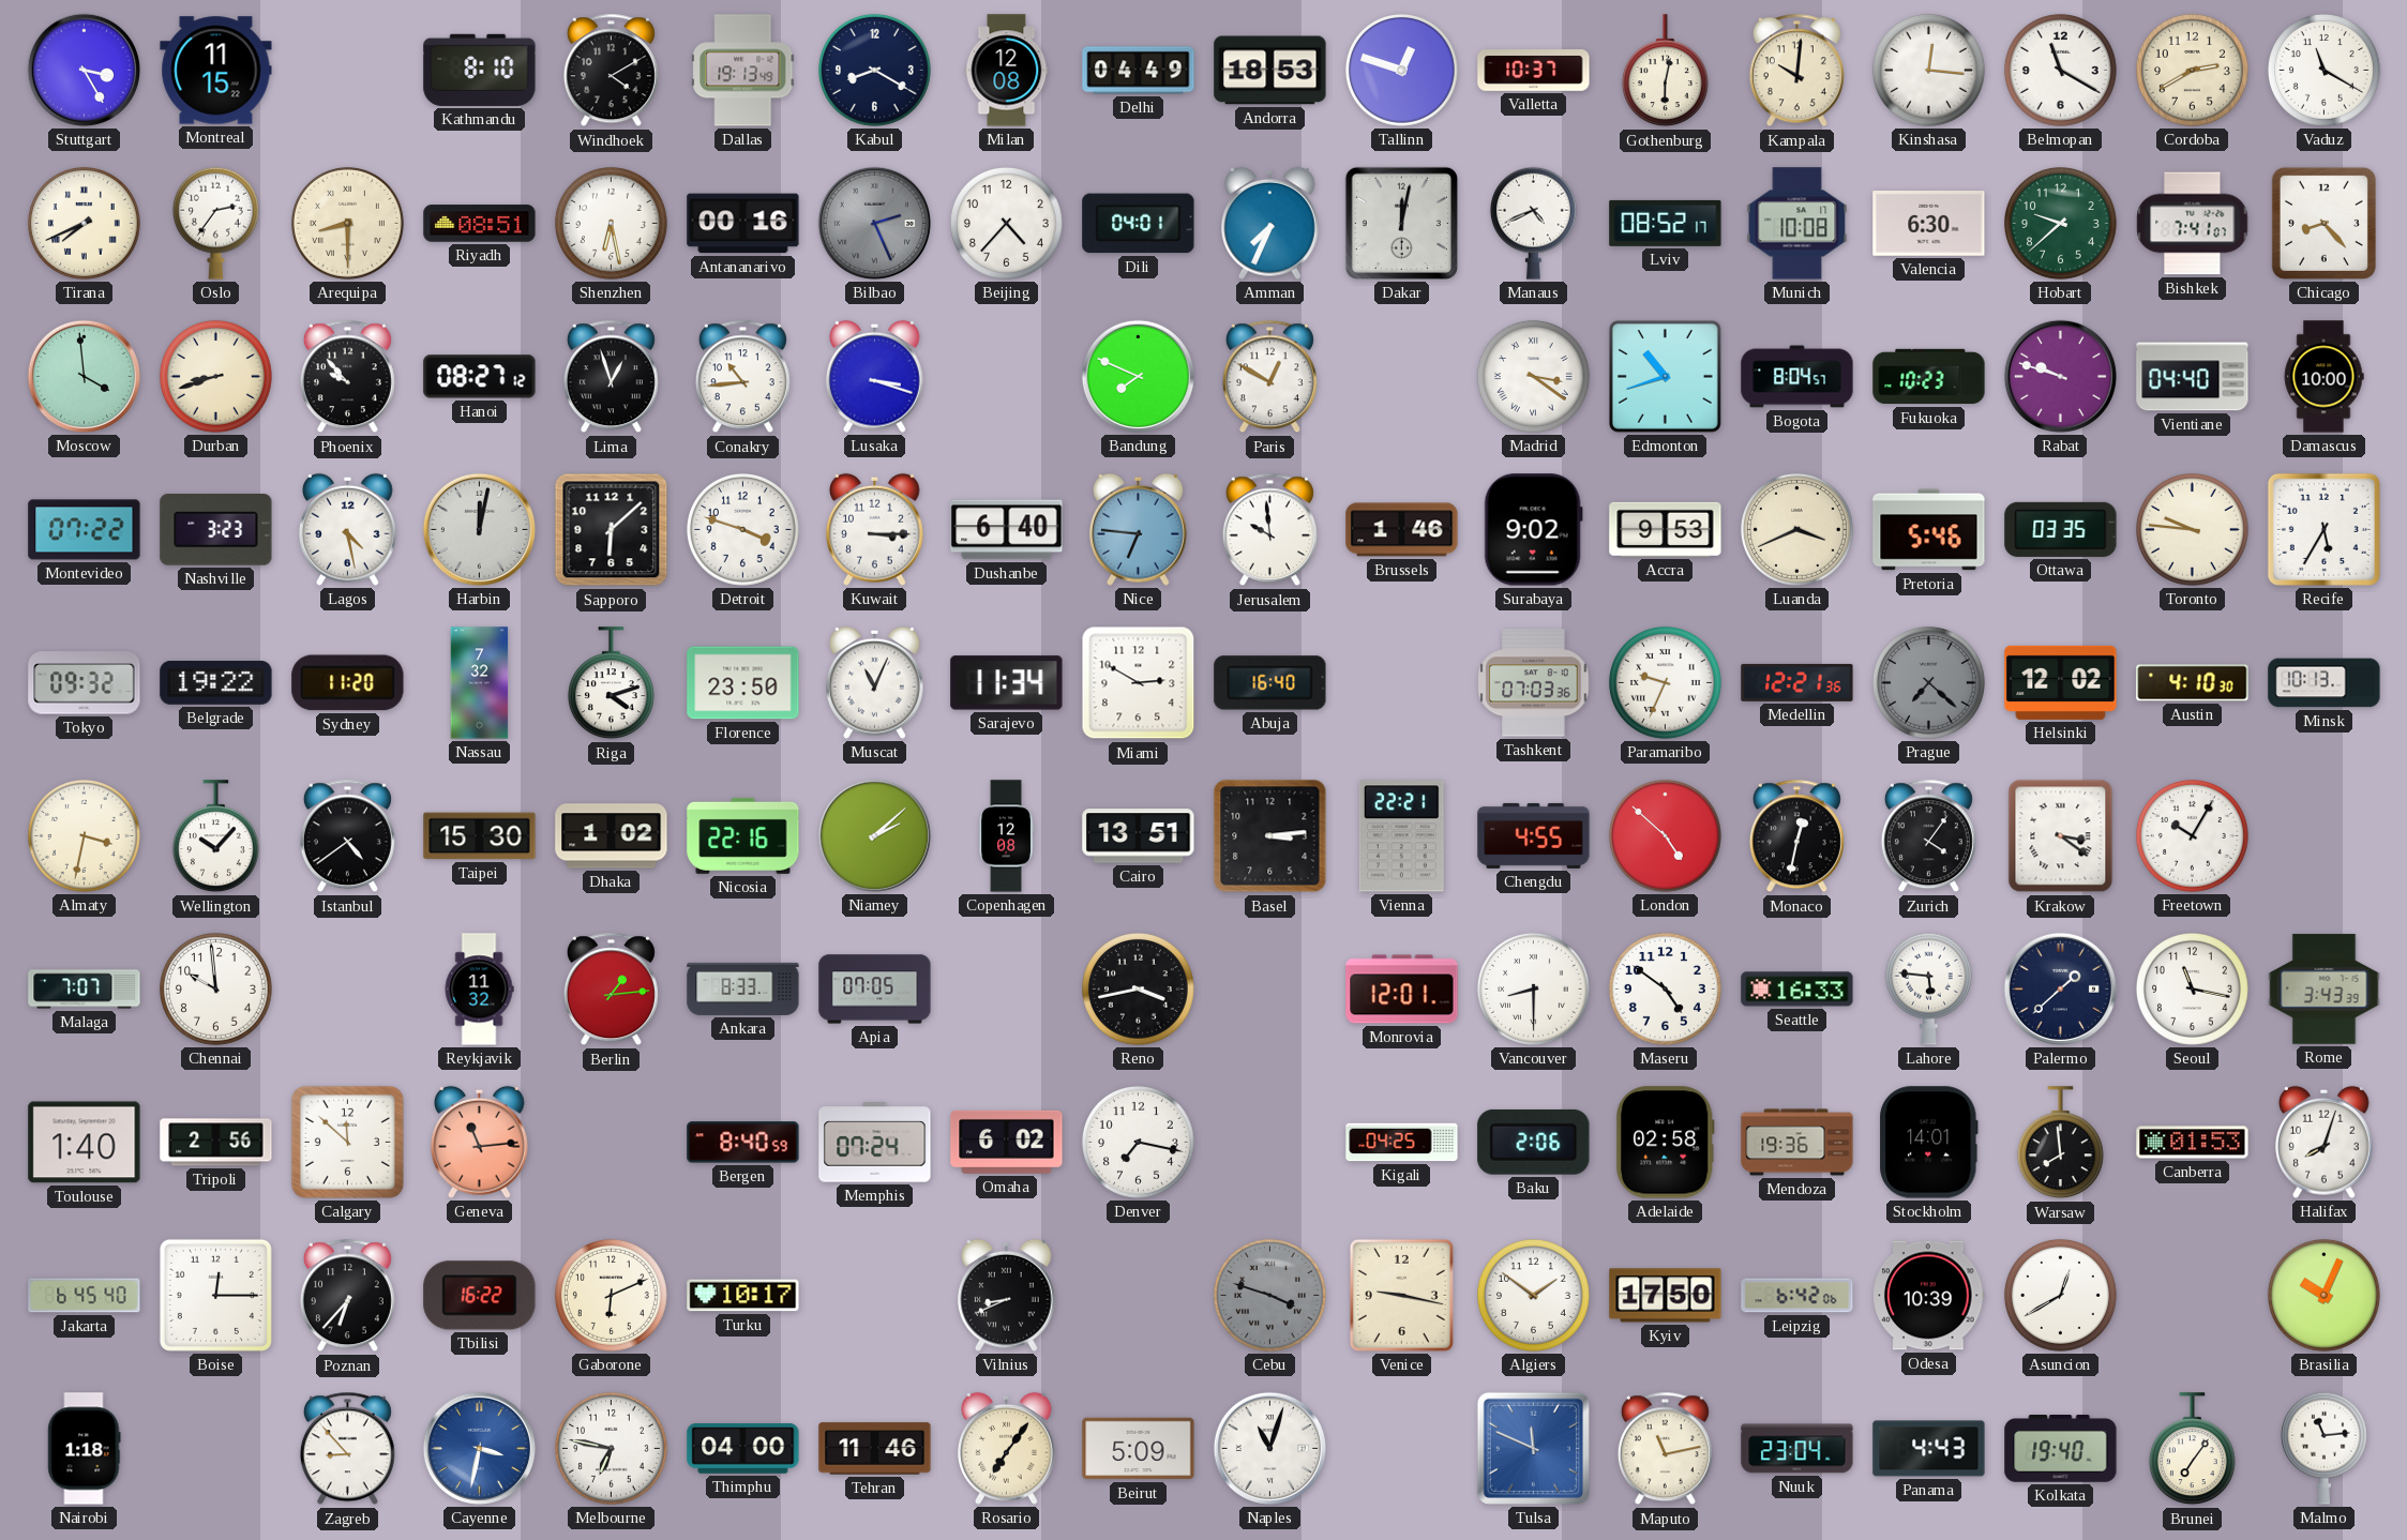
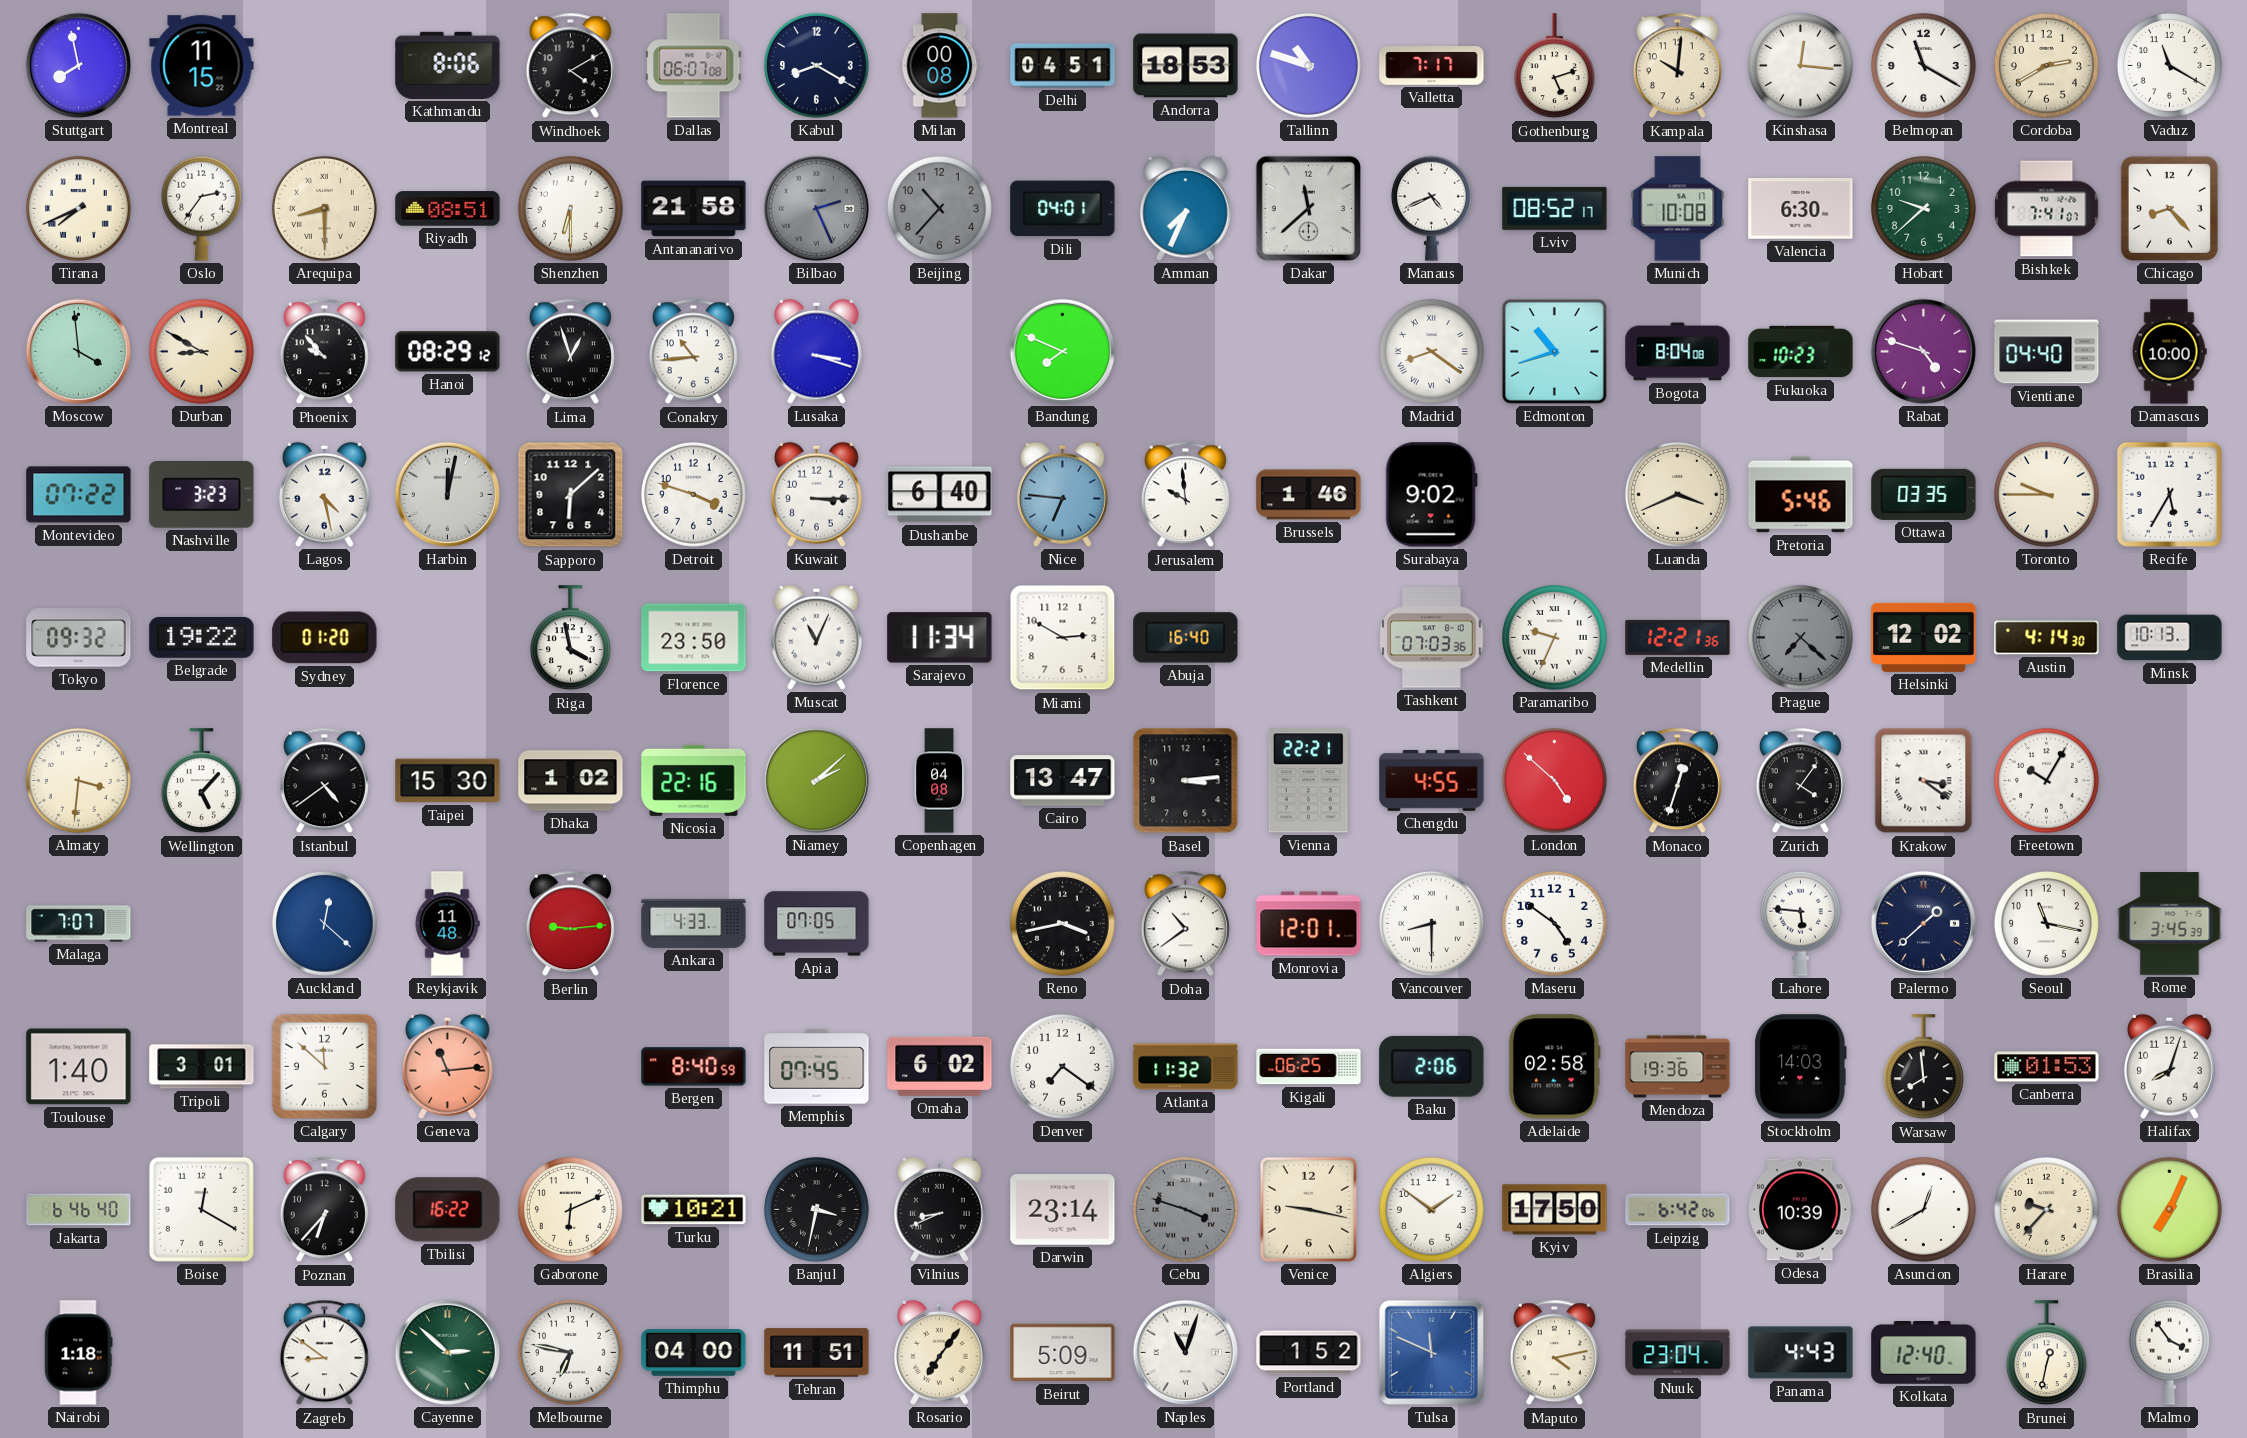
Stuttgart: 3:25 -> 7:58
Kathmandu: 8:10 -> 8:06
Dallas: 19:13 -> 06:07
Milan: 12:08 -> 00:08
Delhi: 04:49 -> 04:51
Tallinn: 12:48 -> 10:48
Valletta: 10:37 -> 7:17
Gothenburg: 6:02 -> 5:12
Shenzhen: 6:28 -> 6:30
Antananarivo: 00:16 -> 21:58
Beijing: 4:37 -> 10:37
Beijing dial: white -> grey
Dakar: 12:02 -> 11:38
Durban: 8:42 -> 8:50
Hanoi: 08:27 -> 08:29
Paris: 12:50 -> none
Madrid: 3:21 -> 8:21
Bogota: 8:04:57 -> 8:04:08
Rabat: 9:48 -> 4:48
Accra: 9:53 -> none
Toronto: 9:46 -> 9:45
Sydney: 11:20 -> 01:20
Nassau: 7:32 -> none
Riga: 4:12 -> 3:58
Austin: 4:10 -> 4:14
Almaty: 3:32 -> 3:31
Wellington: 10:07 -> 5:07
Copenhagen: 12:08 -> 04:08
Cairo: 13:51 -> 13:47
Monaco: 12:32 -> 12:33
Chennai: 9:59 -> none
Auckland: none -> 12:22
Reykjavik: 11:32 -> 11:48
Berlin: 1:14 -> 9:14
Ankara: 8:33 -> 4:33
Doha: none -> 10:39
Seattle: 16:33 -> none
Rome: 3:43 -> 3:45
Tripoli: 2:56 -> 3:01
Memphis: 07:24 -> 07:45
Denver: 7:17 -> 7:21
Atlanta: none -> 11:32
Kigali: 04:25 -> 06:25
Stockholm: 14:01 -> 14:03
Jakarta: 6:45 -> 6:46
Boise: 12:15 -> 12:20
Turku: 10:17 -> 10:21
Banjul: none -> 3:32
Darwin: none -> 23:14
Harare: none -> 9:37
Brasilia: 10:04 -> 7:04
Zagreb: 8:53 -> 8:51
Cayenne: 3:32 -> 2:52
Cayenne dial: blue -> green
Tehran: 11:46 -> 11:51
Portland: none -> 1:52
Maputo: 11:13 -> 4:13
Kolkata: 19:40 -> 12:40
Brunei: 7:06 -> 12:32
Malmo: 11:14 -> 3:54
